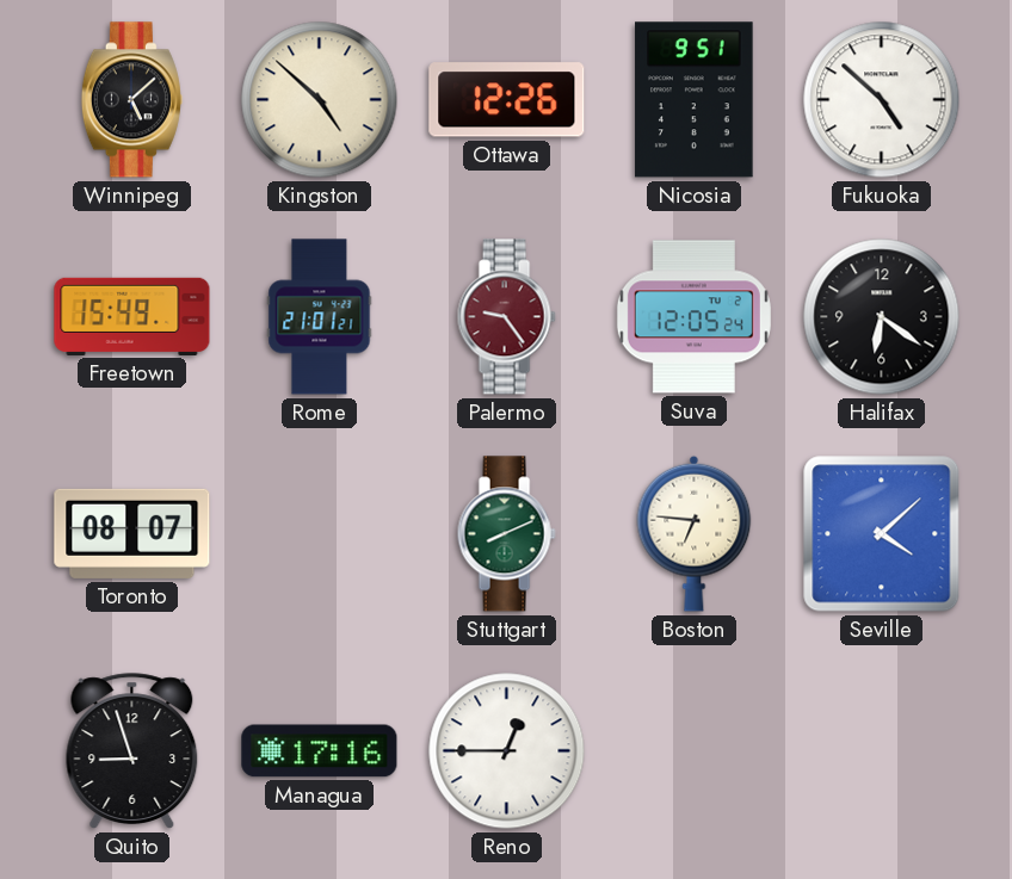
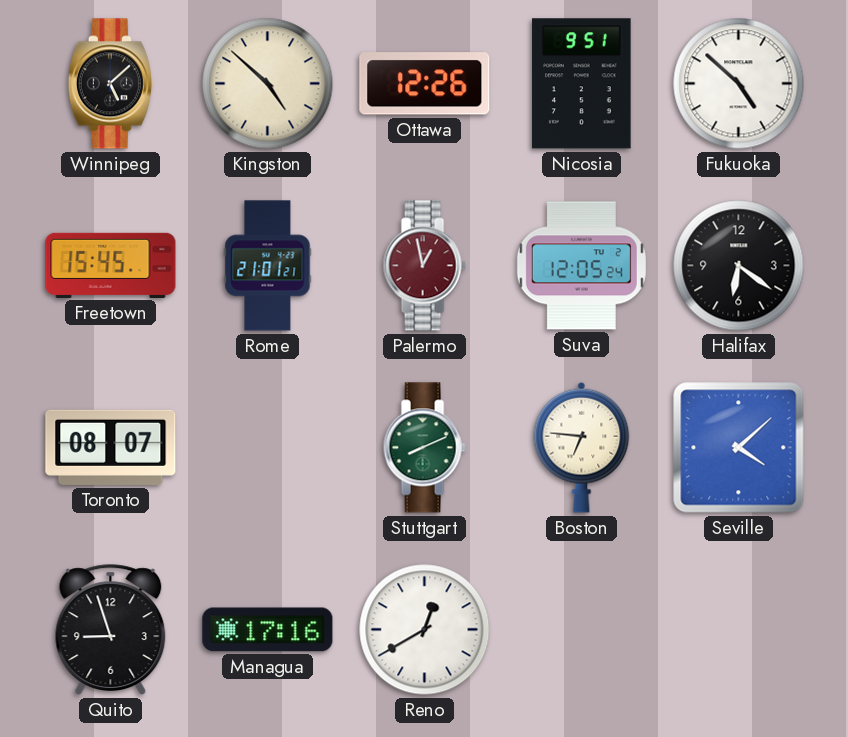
Freetown: 15:49 -> 15:45
Palermo: 9:24 -> 12:58
Reno: 12:45 -> 12:40
